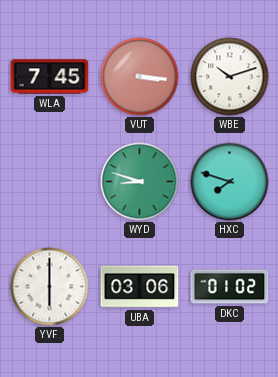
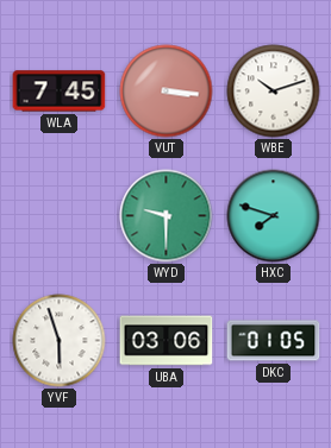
WYD: 8:48 -> 9:30
YVF: 6:00 -> 5:57
DKC: 01:02 -> 01:05
